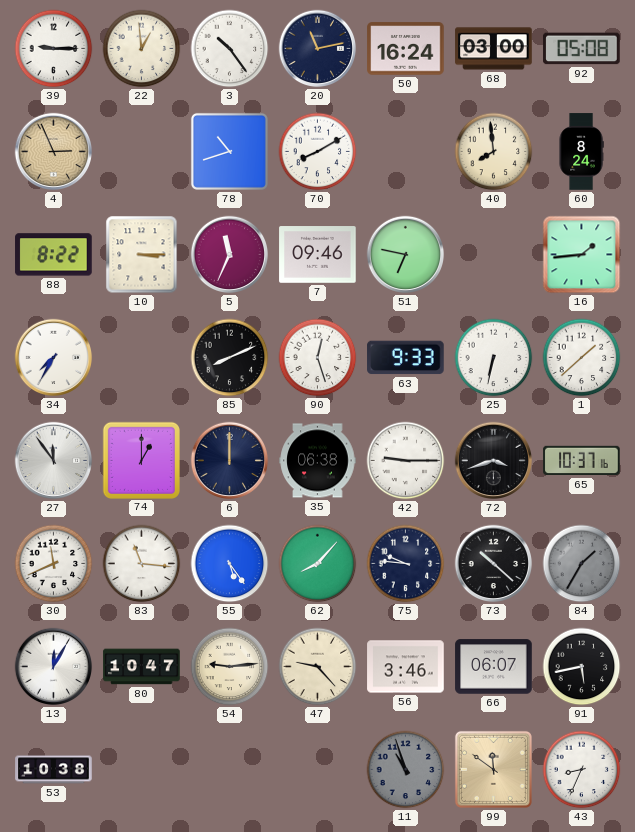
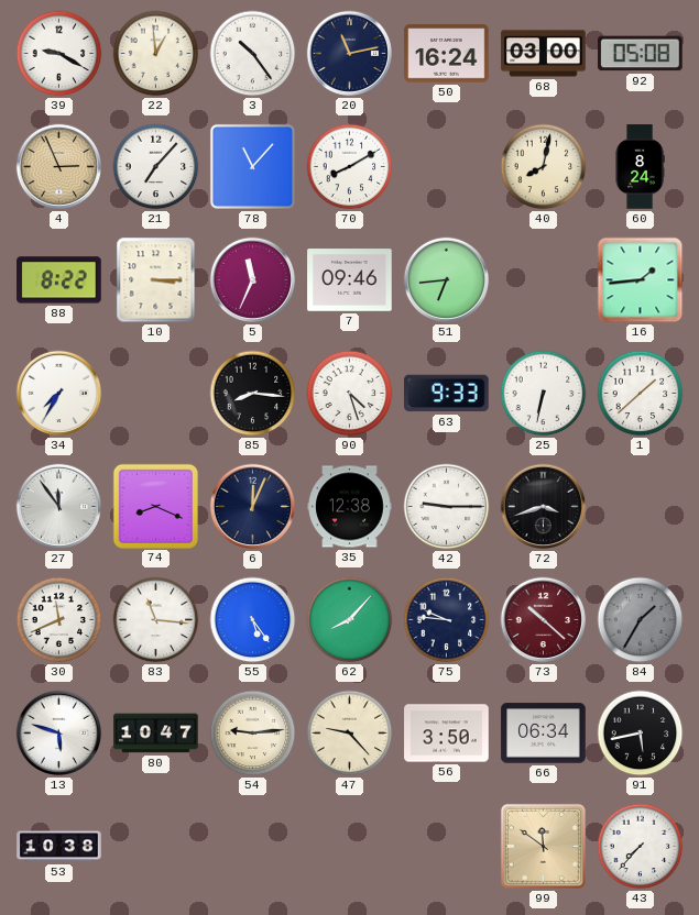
39: 9:15 -> 9:20
21: none -> 7:07
78: 10:42 -> 11:07
40: 7:59 -> 8:02
51: 6:47 -> 6:44
85: 8:11 -> 8:16
90: 12:27 -> 4:27
74: 1:00 -> 8:19
6: 12:00 -> 12:04
35: 06:38 -> 12:38
65: 10:37 -> none
73 dial: black -> burgundy
13: 12:05 -> 5:48
56: 3:46 -> 3:50
66: 06:07 -> 06:34
11: 10:57 -> none
43: 8:34 -> 7:37
